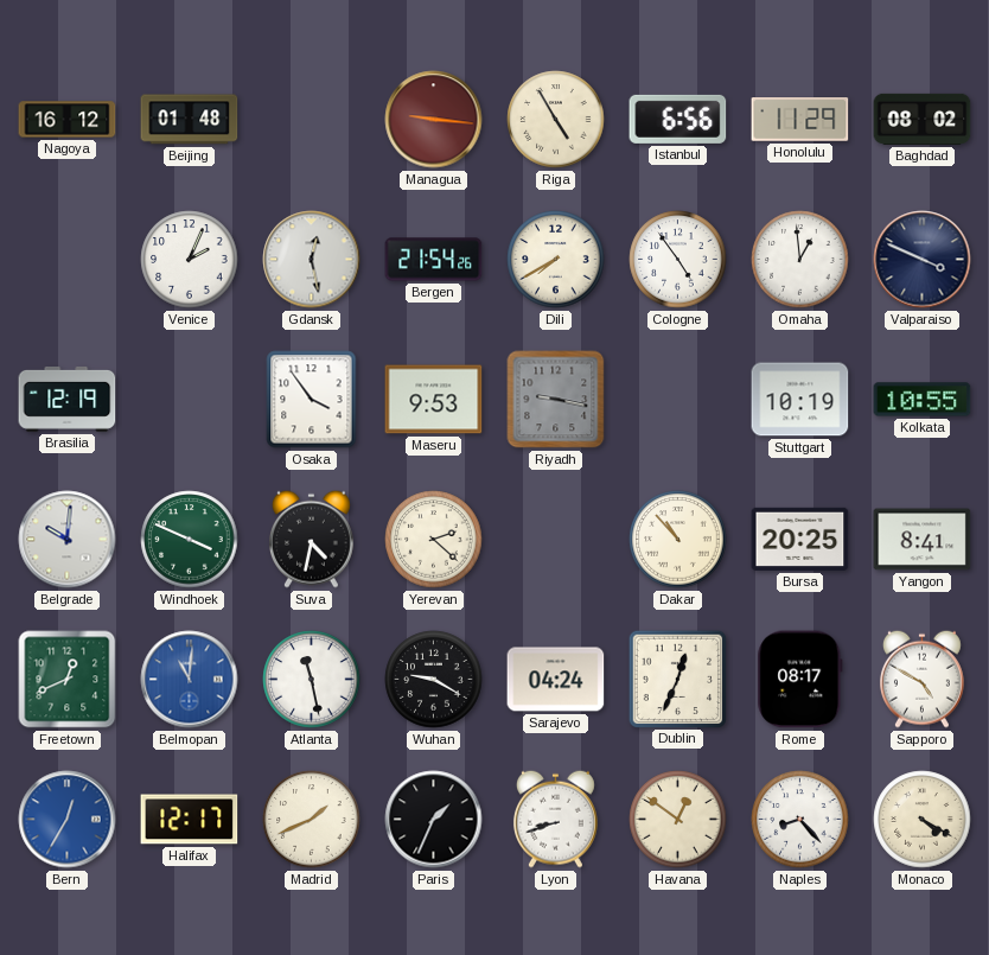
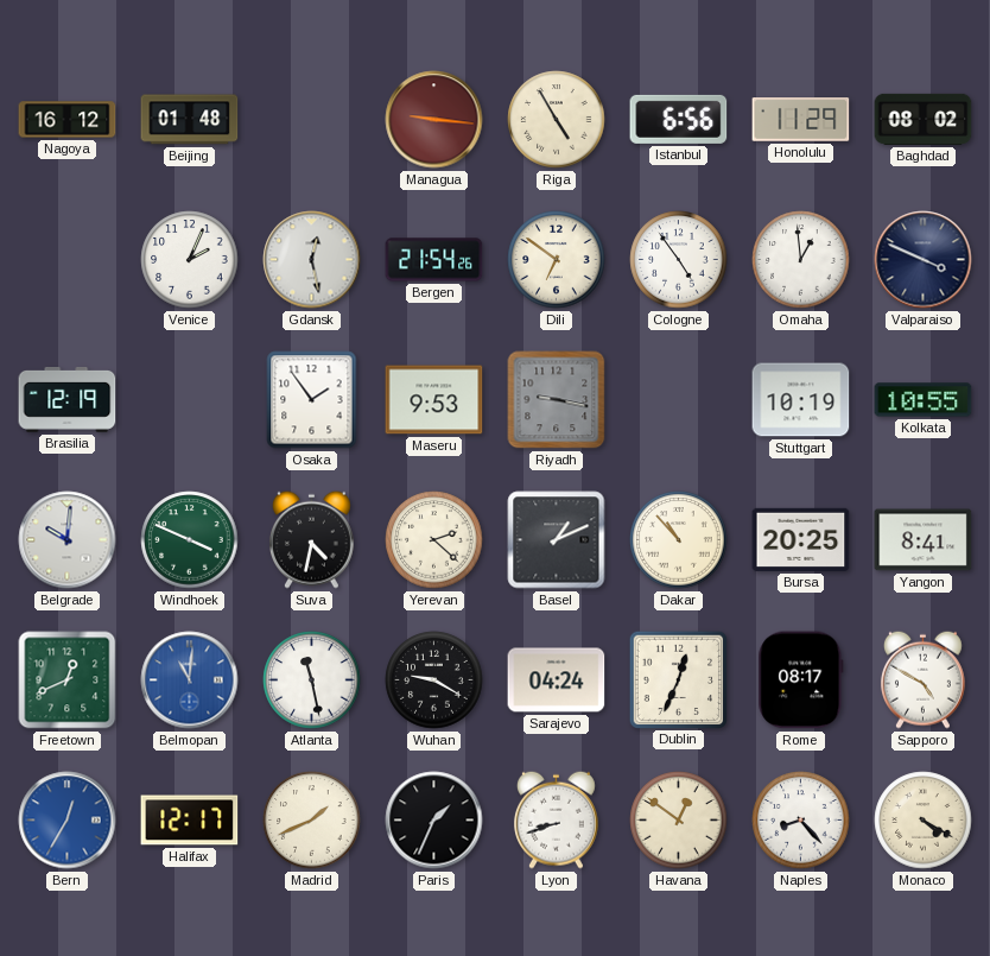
Dili: 7:40 -> 6:51
Osaka: 3:54 -> 1:54
Basel: none -> 1:11
